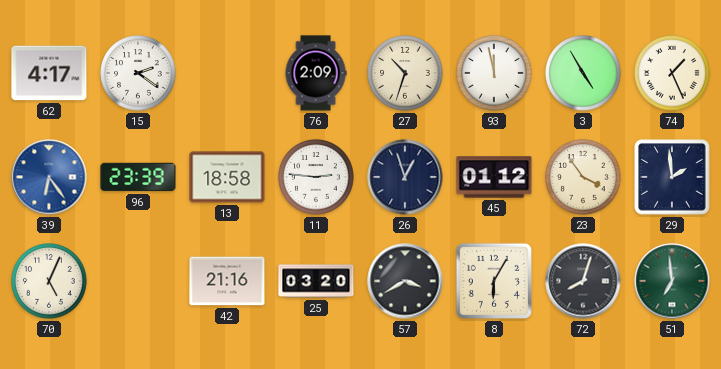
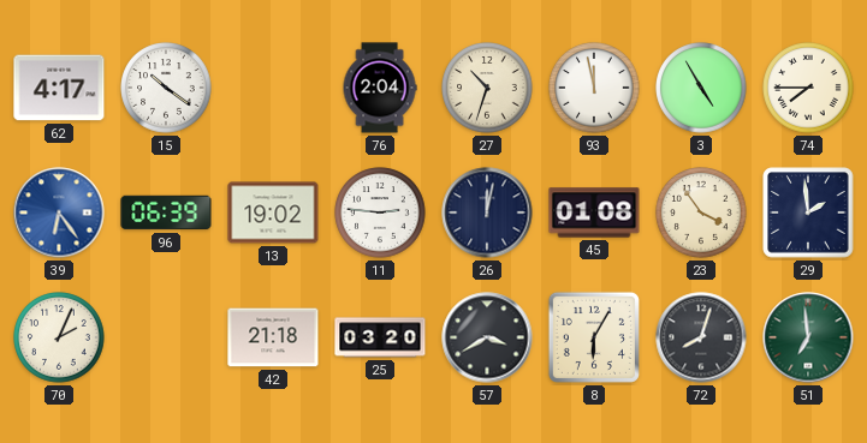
15: 2:21 -> 10:21
76: 2:09 -> 2:04
74: 1:26 -> 7:45
96: 23:39 -> 06:39
13: 18:58 -> 19:02
26: 12:57 -> 12:02
45: 01:12 -> 01:08
70: 5:04 -> 2:04
42: 21:16 -> 21:18
